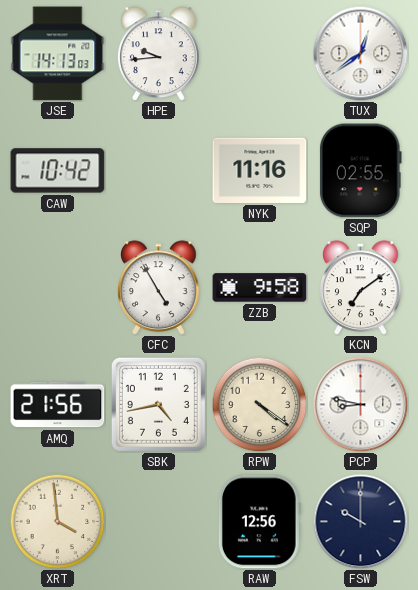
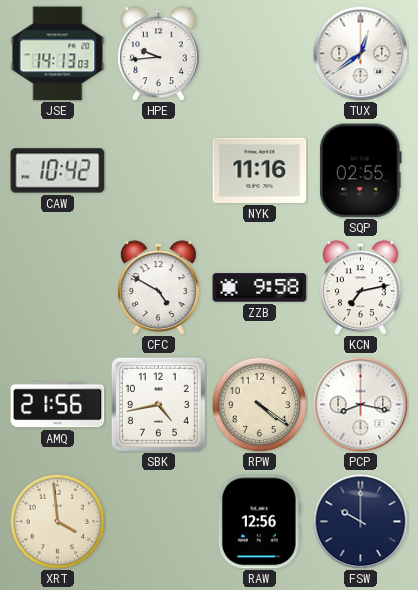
CFC: 4:55 -> 4:50
KCN: 7:09 -> 7:13
PCP: 8:47 -> 8:17
